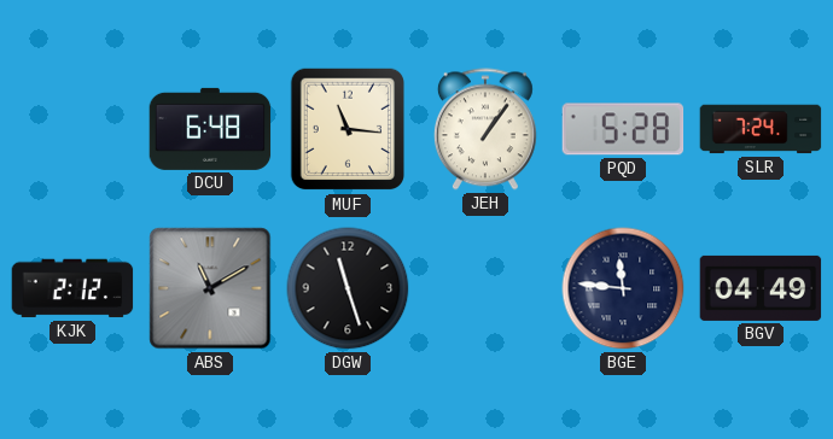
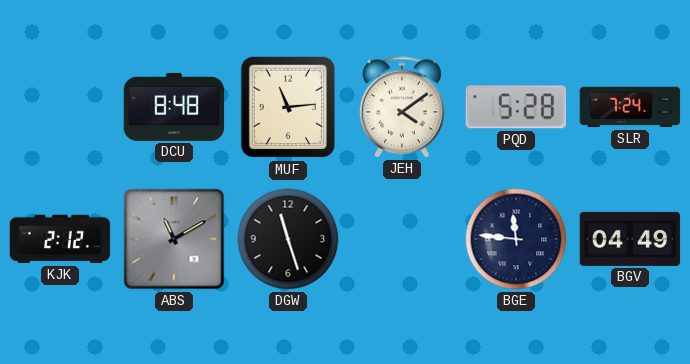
DCU: 6:48 -> 8:48
MUF: 11:16 -> 11:14
JEH: 1:06 -> 4:09
